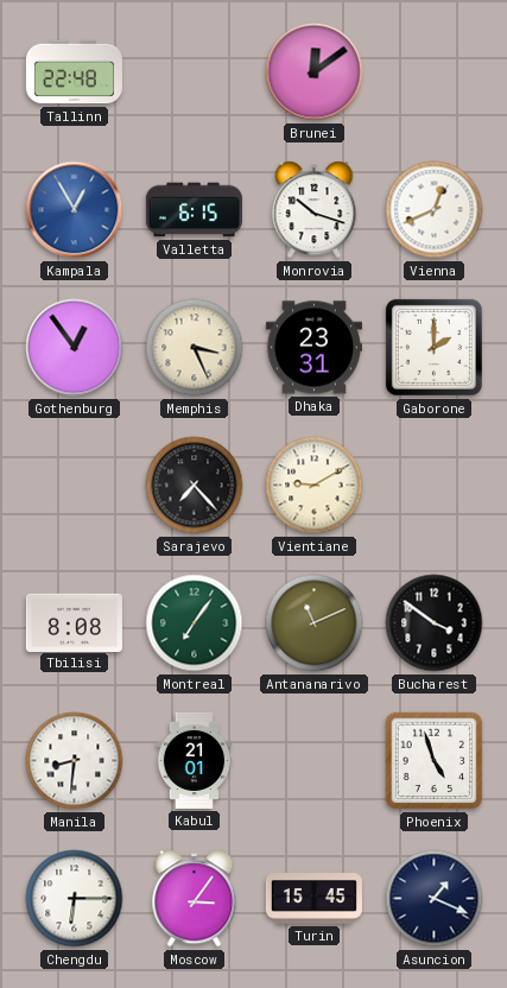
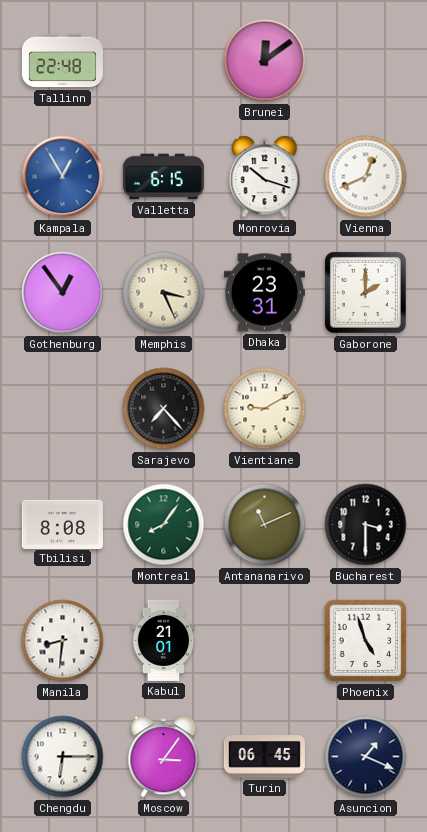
Montreal: 7:06 -> 8:06
Bucharest: 3:51 -> 3:30
Turin: 15:45 -> 06:45
